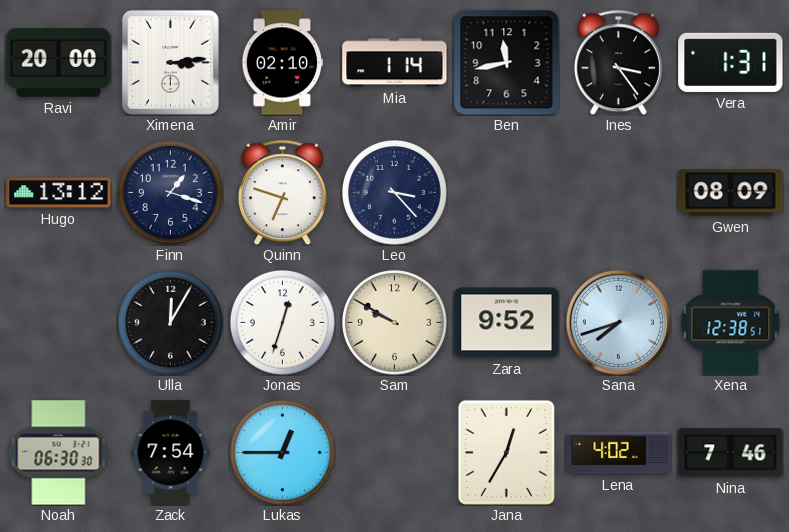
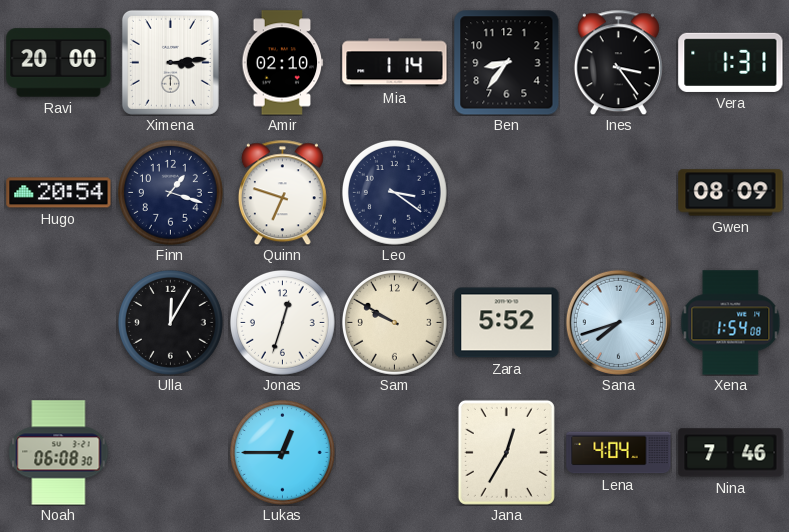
Ben: 11:43 -> 8:36
Hugo: 13:12 -> 20:54
Leo: 3:23 -> 3:21
Zara: 9:52 -> 5:52
Xena: 12:38 -> 1:54
Noah: 06:30 -> 06:08
Zack: 7:54 -> none
Lena: 4:02 -> 4:04
